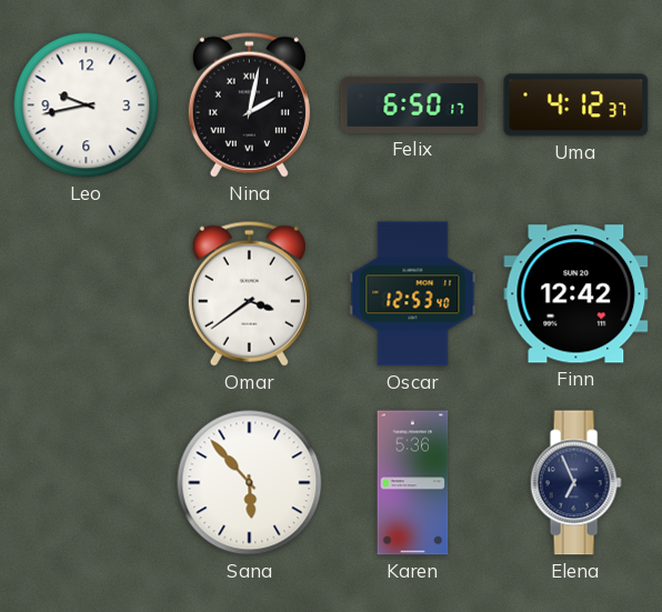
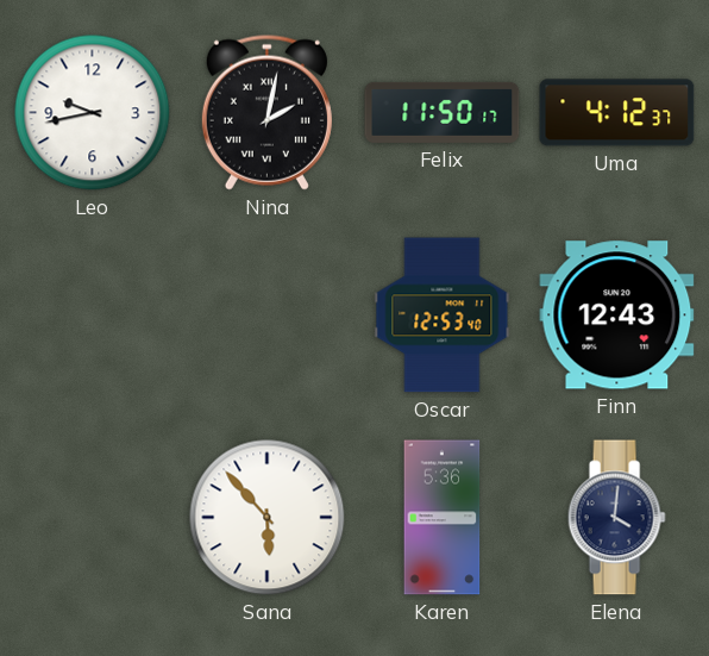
Felix: 6:50 -> 11:50
Omar: 3:39 -> none
Finn: 12:42 -> 12:43
Elena: 6:56 -> 4:01
